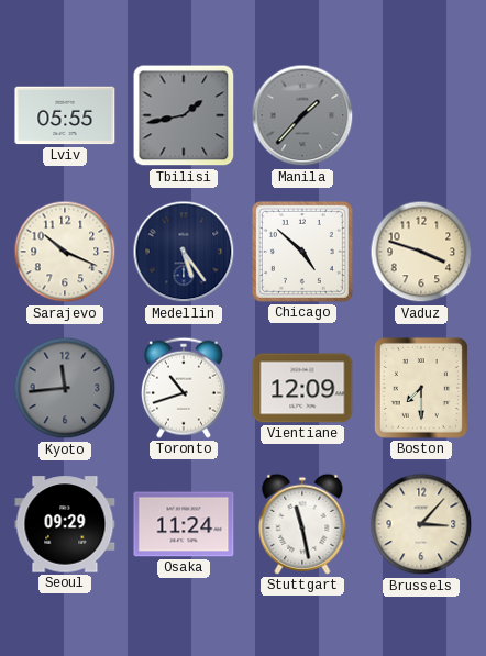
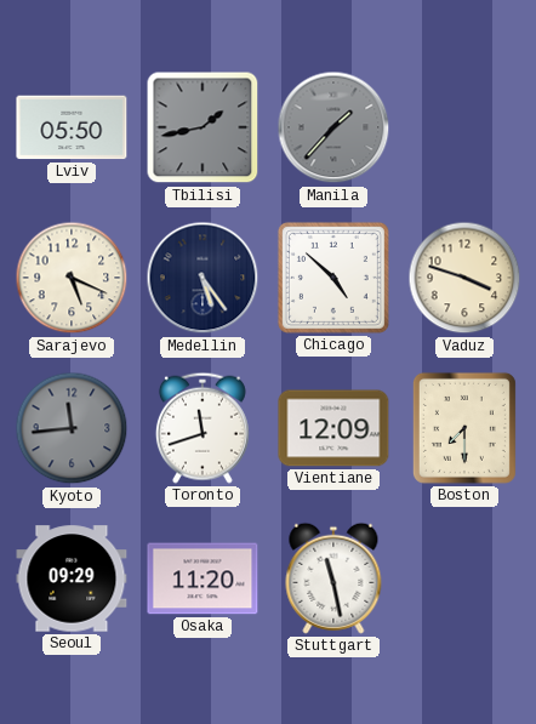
Lviv: 05:55 -> 05:50
Sarajevo: 10:19 -> 5:19
Toronto: 10:42 -> 11:42
Osaka: 11:24 -> 11:20
Brussels: 3:07 -> none
